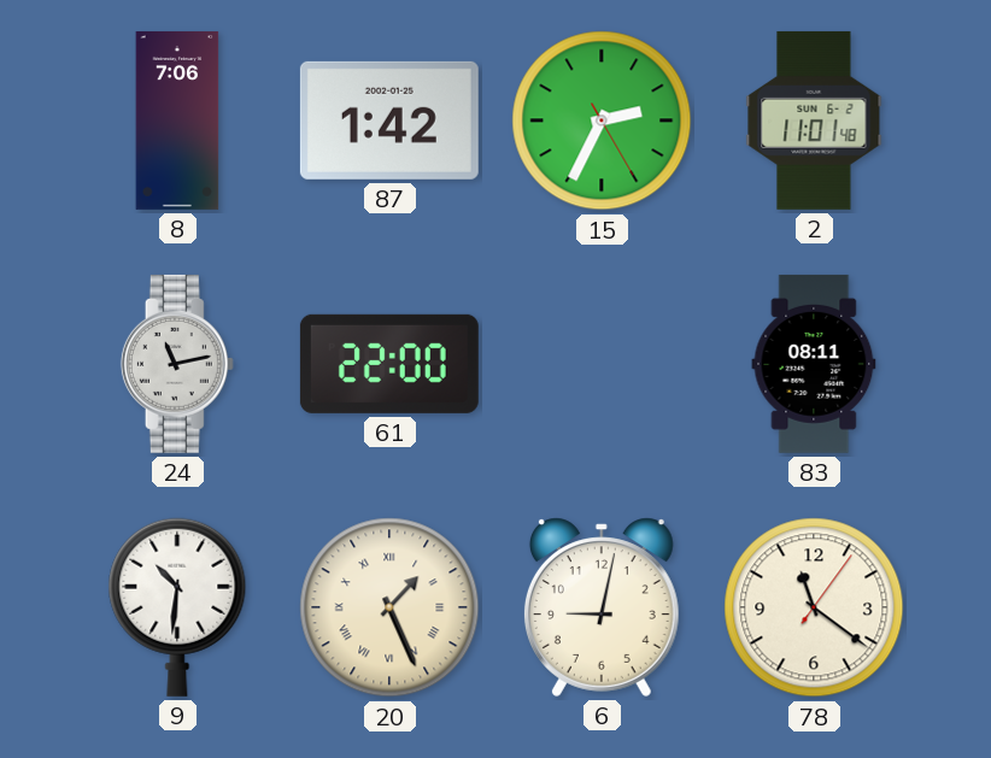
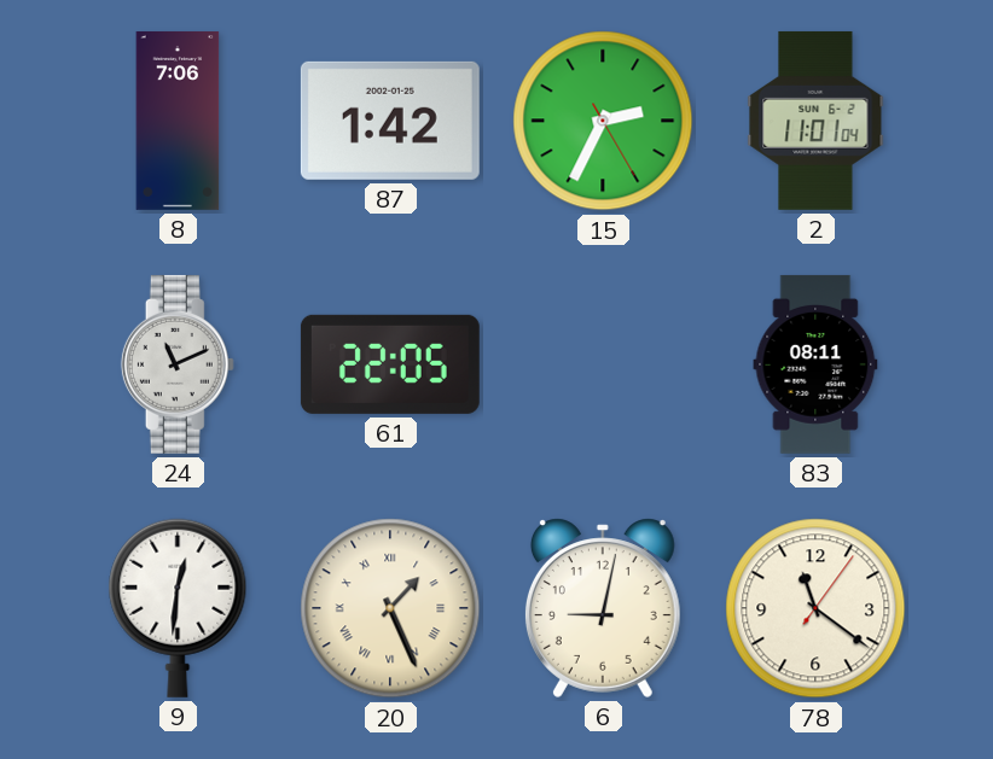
2: 11:01:48 -> 11:01:04
24: 11:13 -> 11:11
61: 22:00 -> 22:05
9: 10:31 -> 12:31
